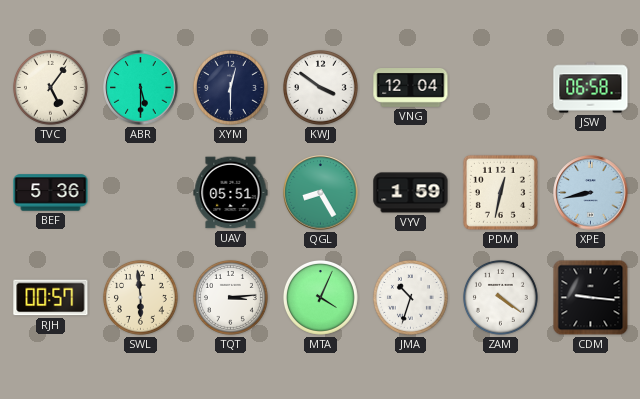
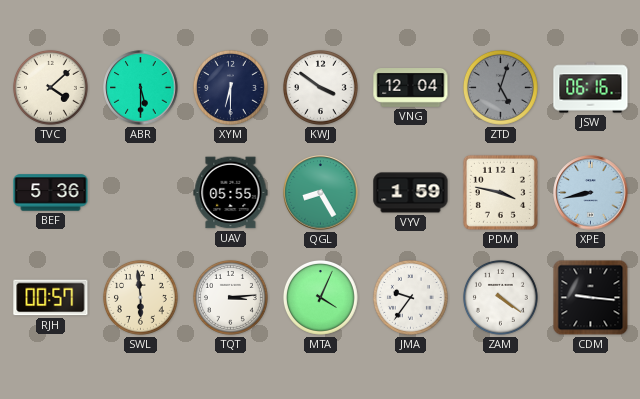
TVC: 5:06 -> 4:08
XYM: 12:30 -> 6:30
ZTD: none -> 5:03
JSW: 06:58 -> 06:16
UAV: 05:51 -> 05:55
PDM: 12:32 -> 3:47
JMA: 10:33 -> 9:36
